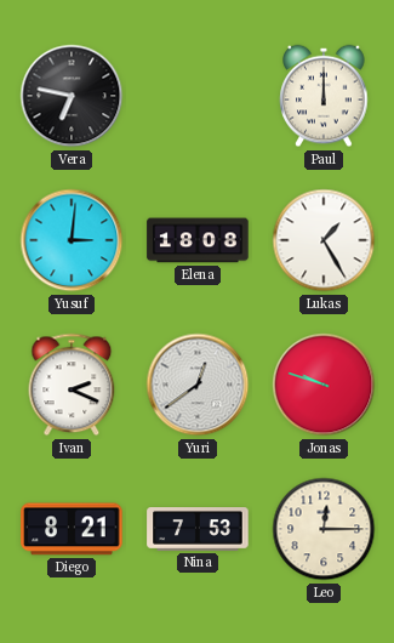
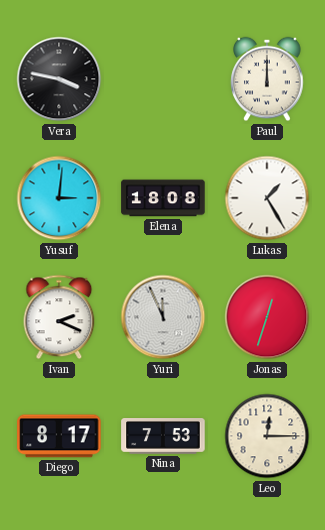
Vera: 6:47 -> 3:47
Yuri: 12:39 -> 11:56
Jonas: 9:48 -> 12:33
Diego: 8:21 -> 8:17
